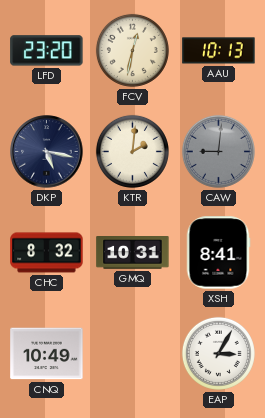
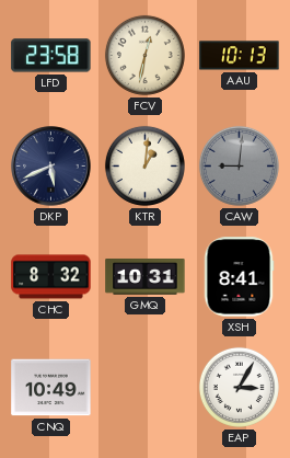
LFD: 23:20 -> 23:58
DKP: 5:17 -> 5:41
KTR: 2:01 -> 1:01
